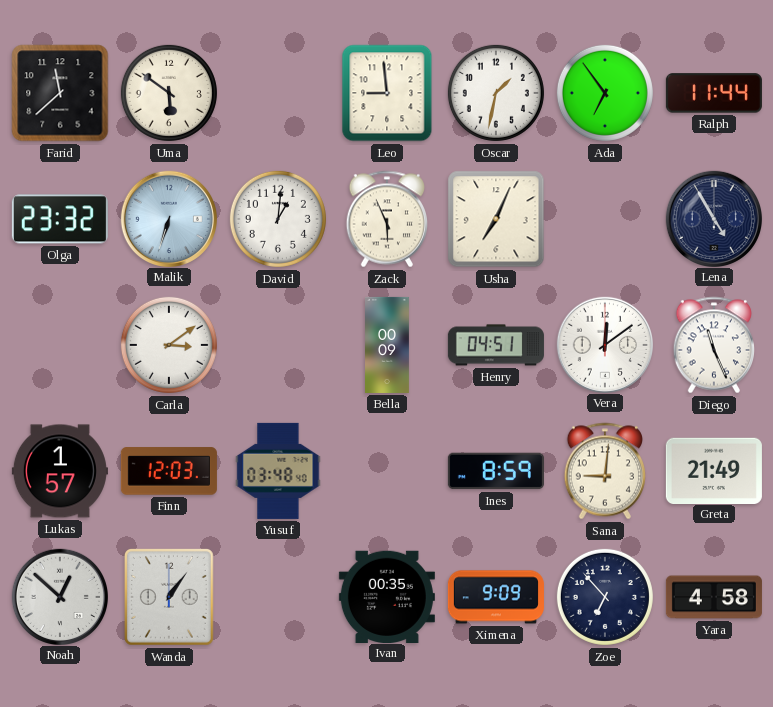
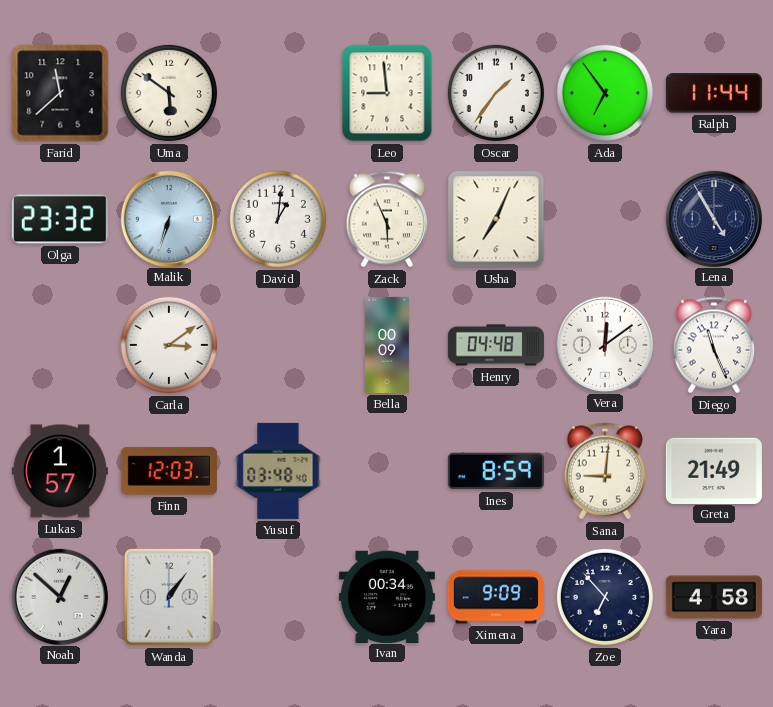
Oscar: 1:32 -> 1:36
Henry: 04:51 -> 04:48
Ivan: 00:35 -> 00:34
